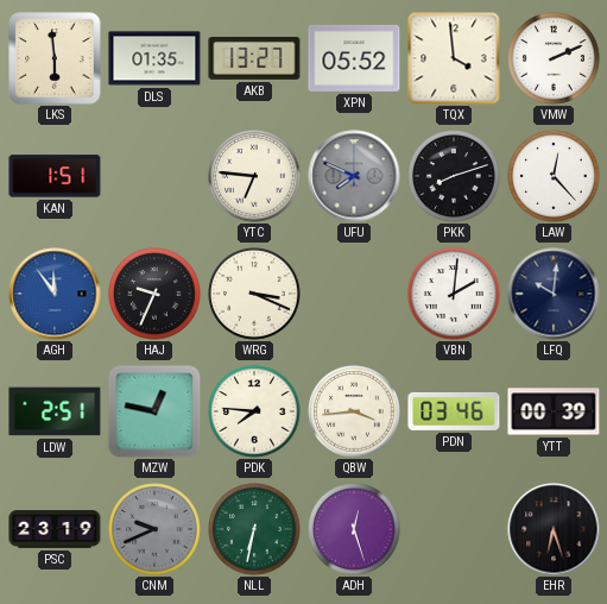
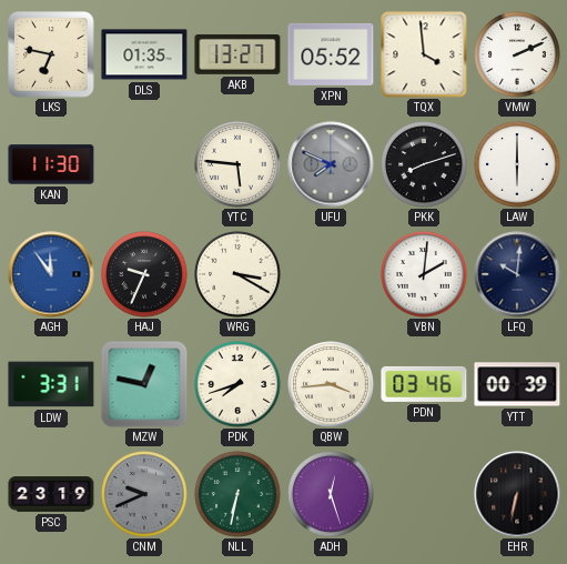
LKS: 5:59 -> 6:47
KAN: 1:51 -> 11:30
YTC: 6:46 -> 5:46
LAW: 12:23 -> 6:00
WRG: 3:19 -> 3:20
LDW: 2:51 -> 3:31
PDK: 7:46 -> 7:42
EHR: 6:27 -> 6:32
